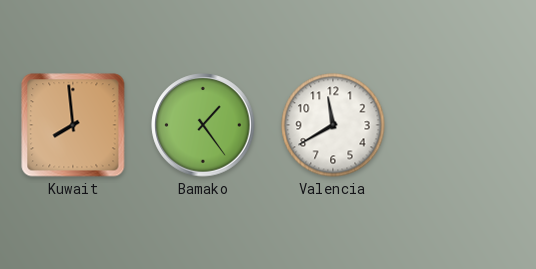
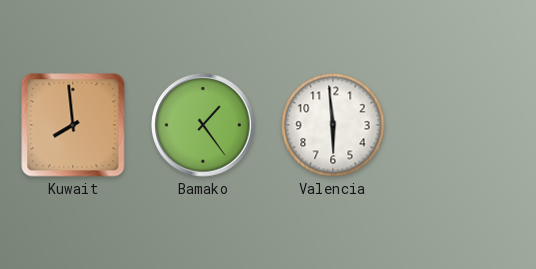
Valencia: 11:40 -> 5:59
